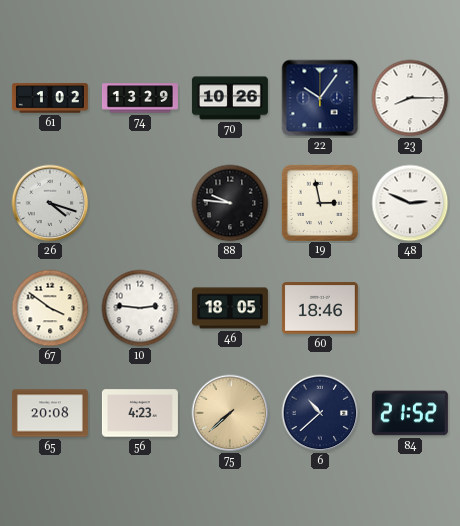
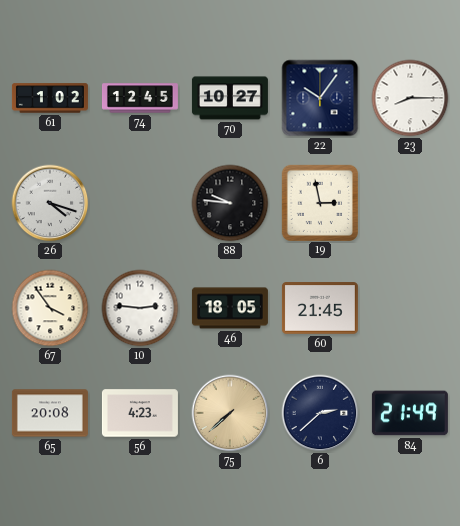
74: 13:29 -> 12:45
70: 10:26 -> 10:27
48: 2:49 -> none
67: 3:51 -> 3:54
60: 18:46 -> 21:45
6: 10:38 -> 2:38
84: 21:52 -> 21:49
